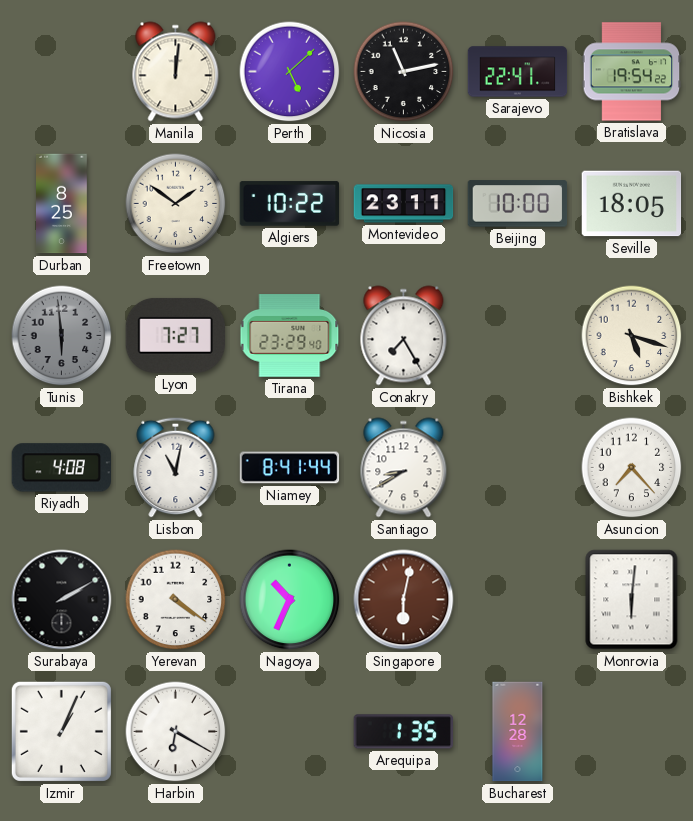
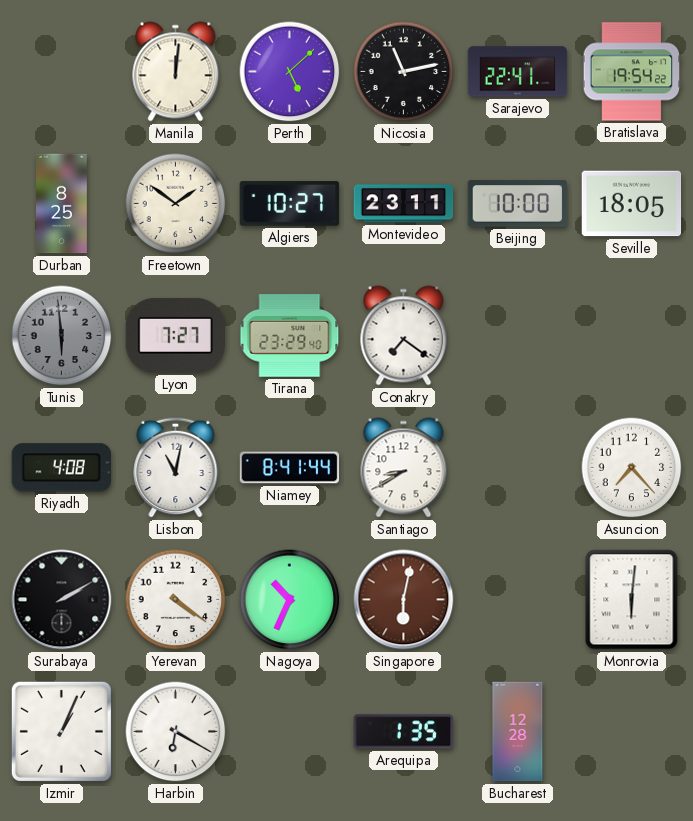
Algiers: 10:22 -> 10:27
Conakry: 7:25 -> 7:21
Bishkek: 5:18 -> none
